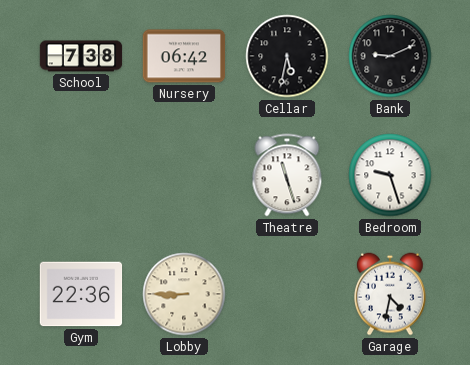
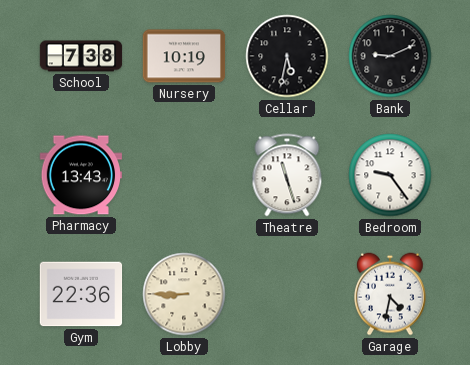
Nursery: 06:42 -> 10:19
Pharmacy: none -> 13:43
Bedroom: 9:27 -> 9:24
